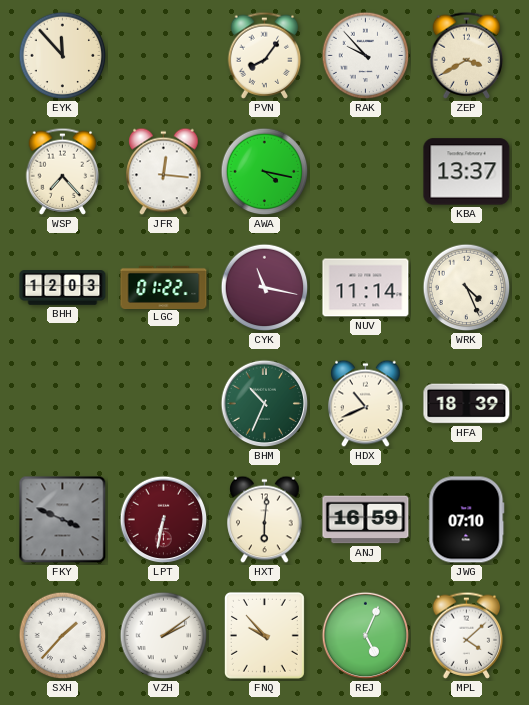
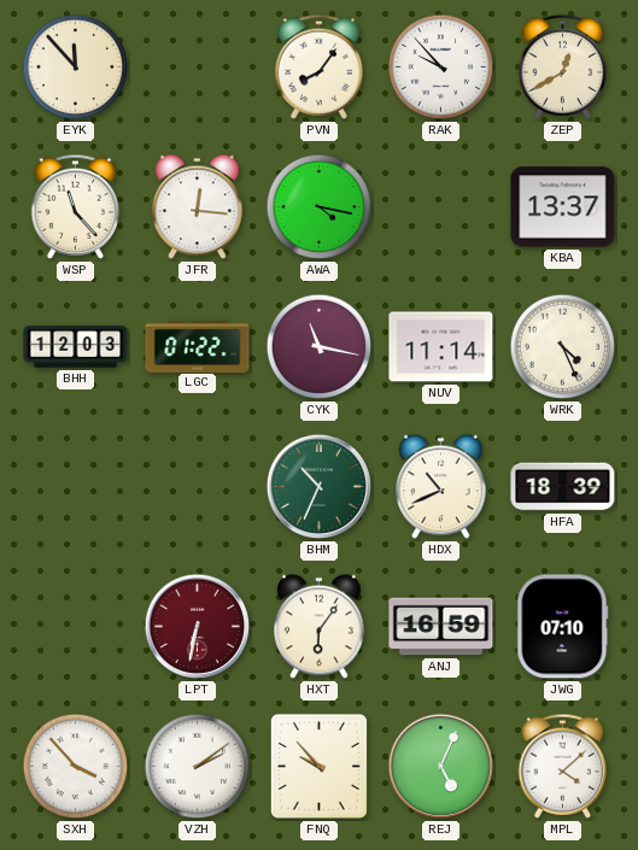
ZEP: 3:40 -> 12:40
WSP: 7:23 -> 11:23
FKY: 3:49 -> none
HXT: 6:01 -> 6:06
SXH: 1:37 -> 3:53
